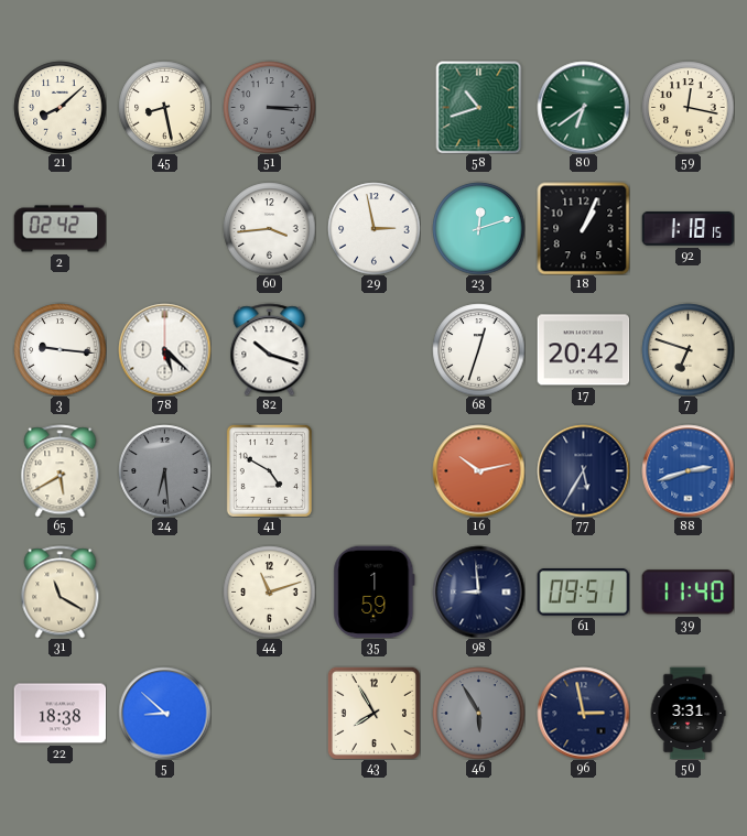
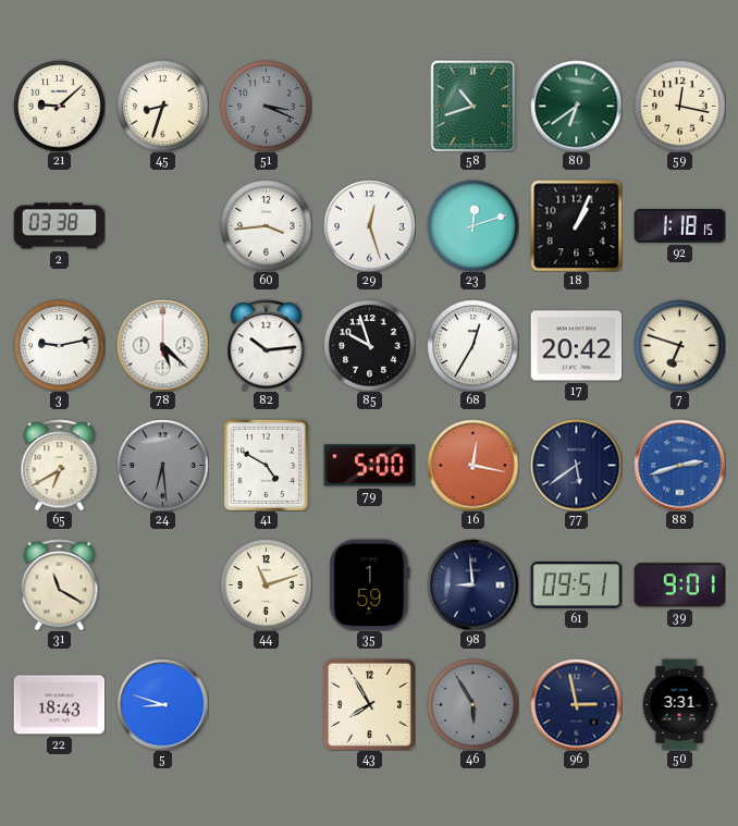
21: 8:08 -> 9:08
45: 8:28 -> 8:33
51: 3:15 -> 3:19
2: 02:42 -> 03:38
29: 2:58 -> 12:27
3: 9:16 -> 9:13
82: 10:18 -> 10:14
85: none -> 9:57
68: 12:33 -> 12:35
65: 5:40 -> 6:40
79: none -> 5:00
16: 10:13 -> 12:17
77: 5:35 -> 5:39
39: 11:40 -> 9:01
22: 18:38 -> 18:43
5: 8:52 -> 8:48
